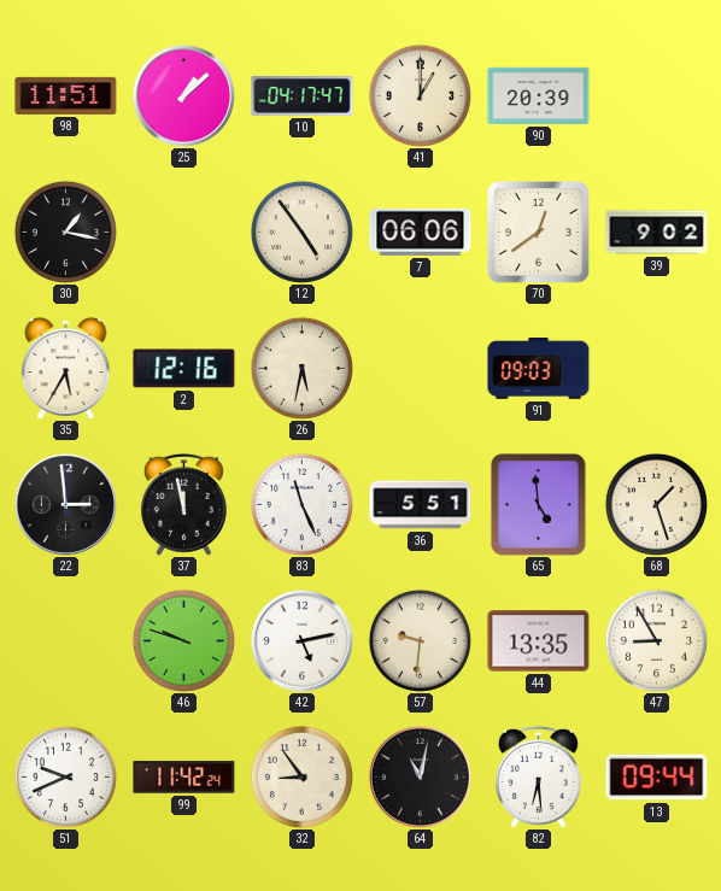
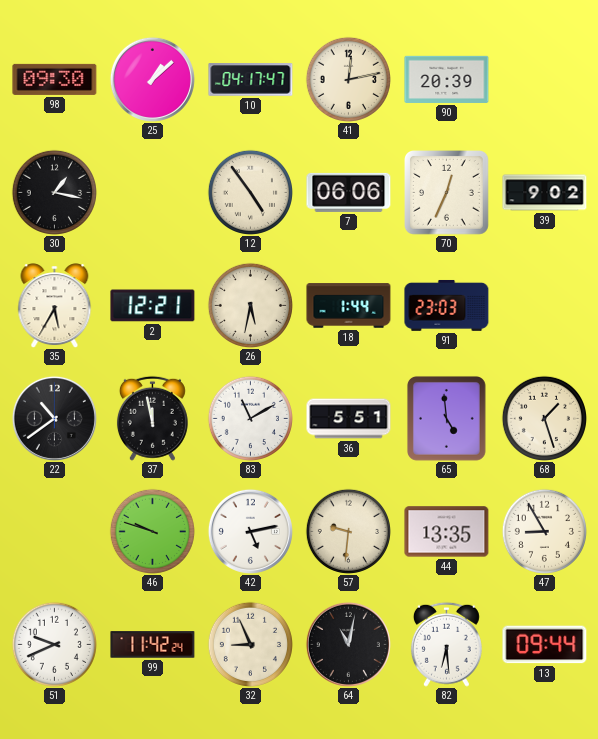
98: 11:51 -> 09:30
41: 1:00 -> 12:13
70: 12:39 -> 12:34
2: 12:16 -> 12:21
18: none -> 1:44
91: 09:03 -> 23:03
22: 2:59 -> 10:39
83: 11:26 -> 11:10
32: 8:54 -> 8:56
